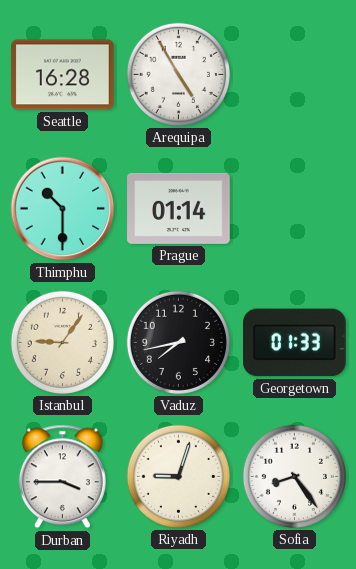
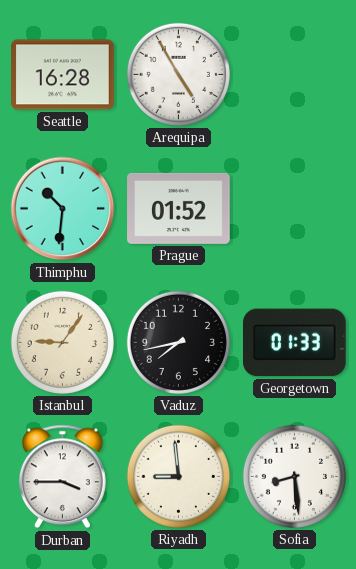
Thimphu: 10:30 -> 10:31
Prague: 01:14 -> 01:52
Riyadh: 9:03 -> 8:59
Sofia: 8:24 -> 8:29
